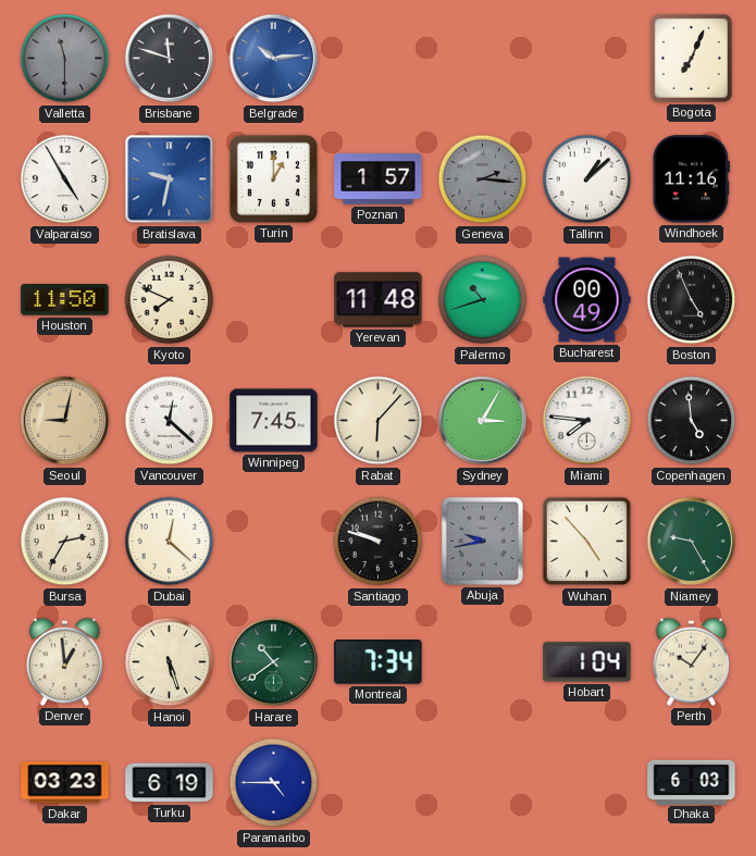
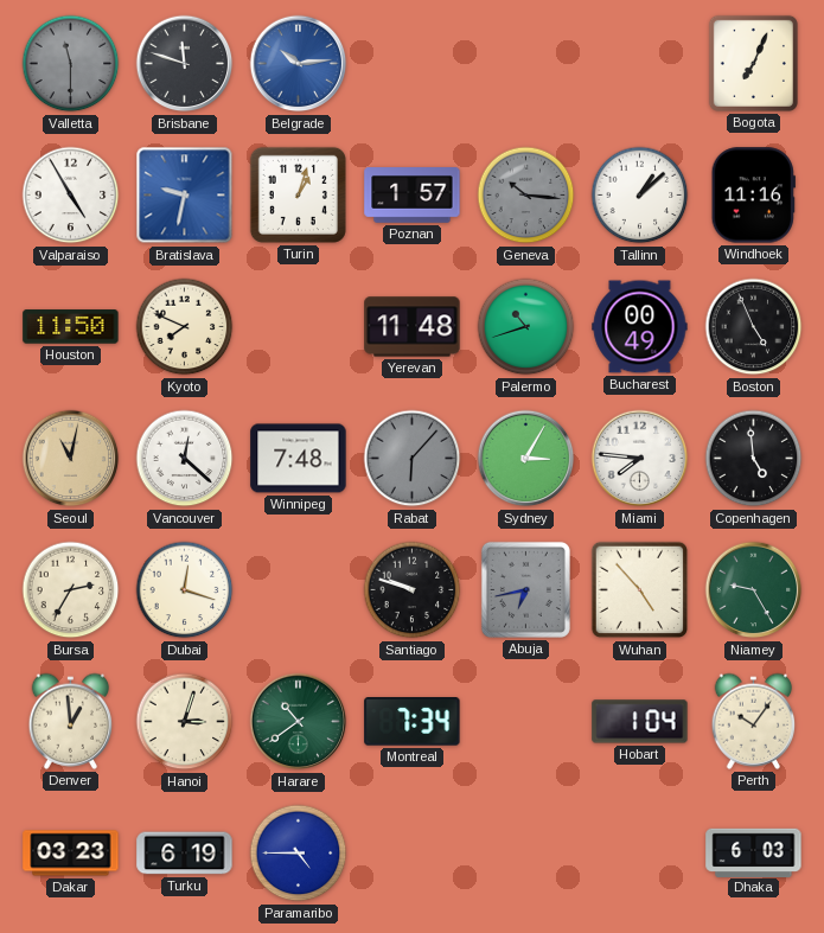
Turin: 1:00 -> 1:03
Geneva: 2:16 -> 10:16
Seoul: 9:02 -> 11:02
Winnipeg: 7:45 -> 7:48
Rabat dial: cream -> grey
Dubai: 12:22 -> 12:18
Abuja: 9:43 -> 6:43
Hanoi: 5:27 -> 3:03
